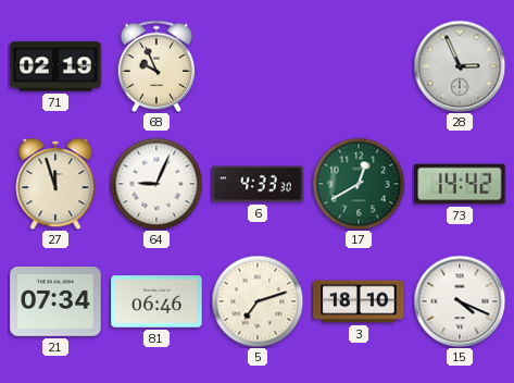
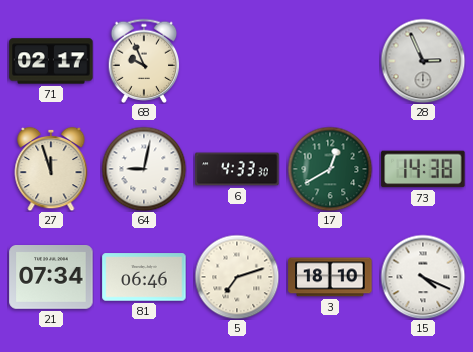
71: 02:19 -> 02:17
64: 9:04 -> 9:02
73: 14:42 -> 14:38
